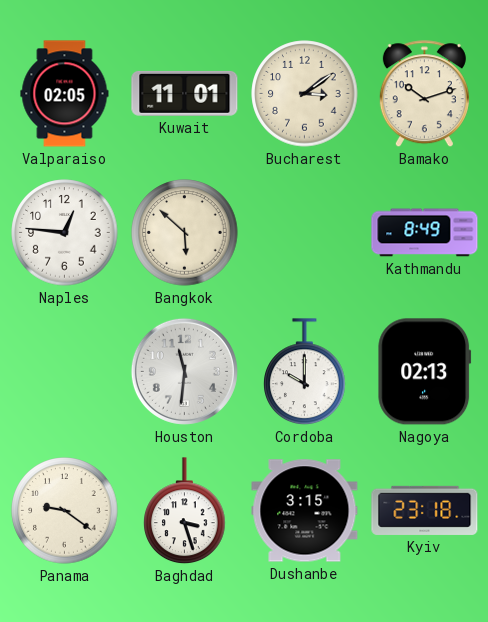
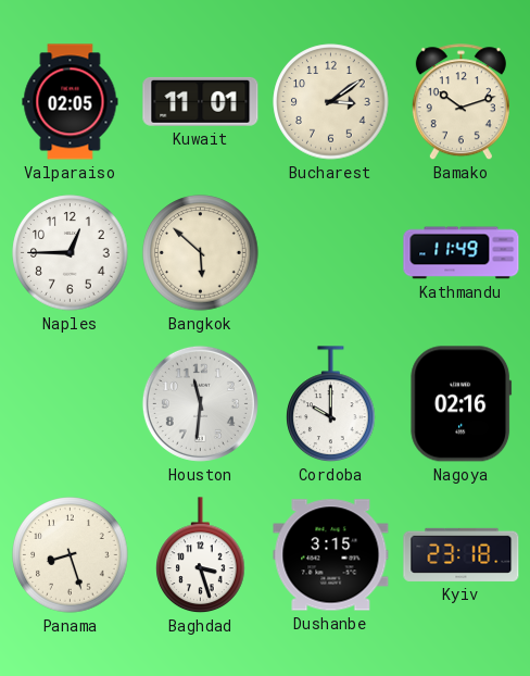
Naples: 12:46 -> 12:45
Kathmandu: 8:49 -> 11:49
Nagoya: 02:13 -> 02:16
Panama: 9:21 -> 8:27
